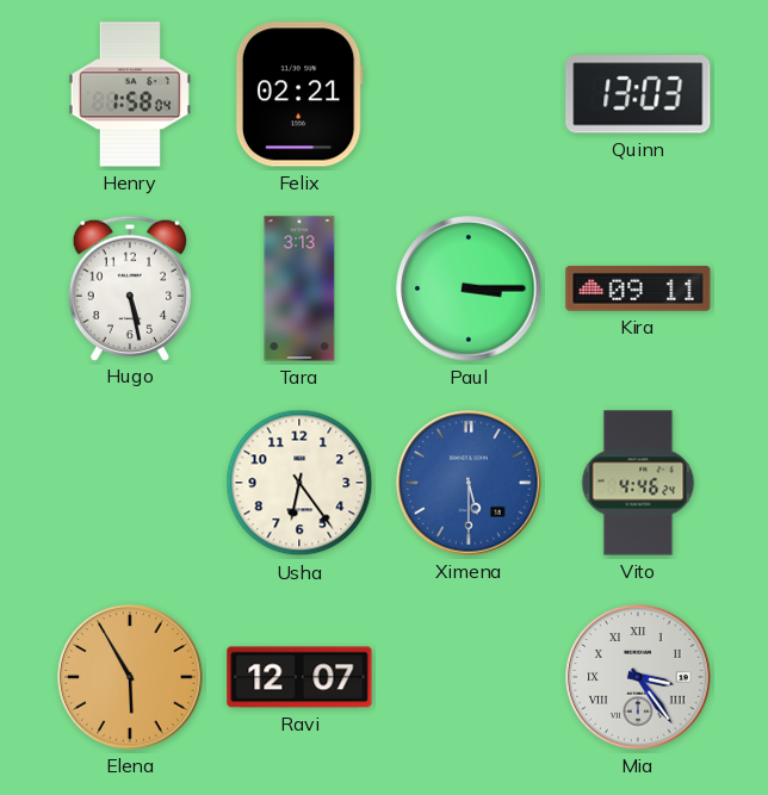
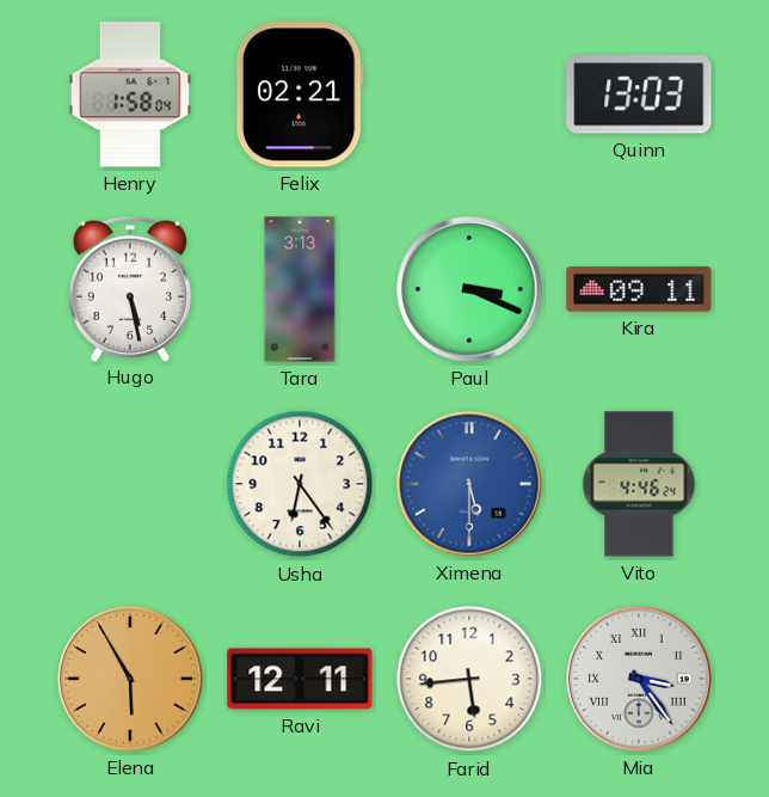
Paul: 3:15 -> 3:19
Ravi: 12:07 -> 12:11
Farid: none -> 5:44
